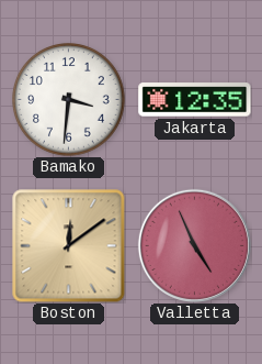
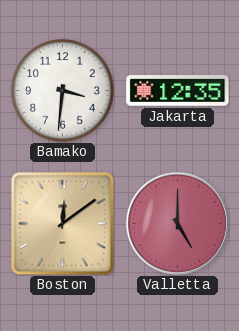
Valletta: 4:56 -> 5:00
